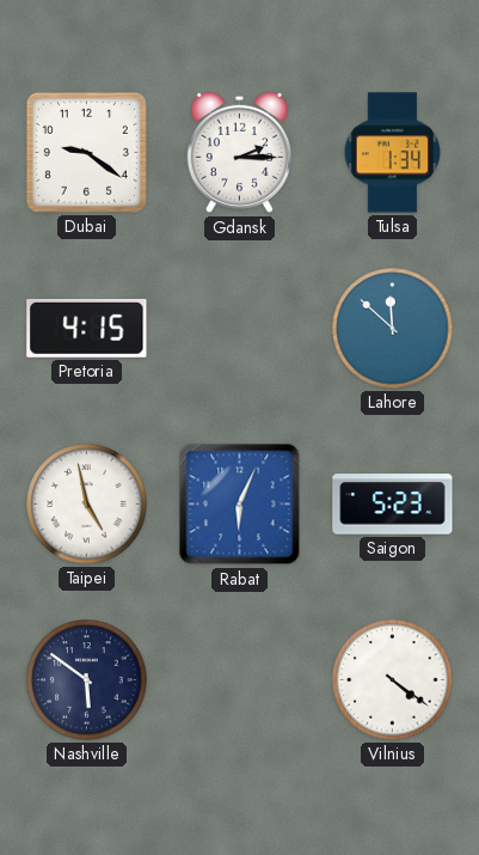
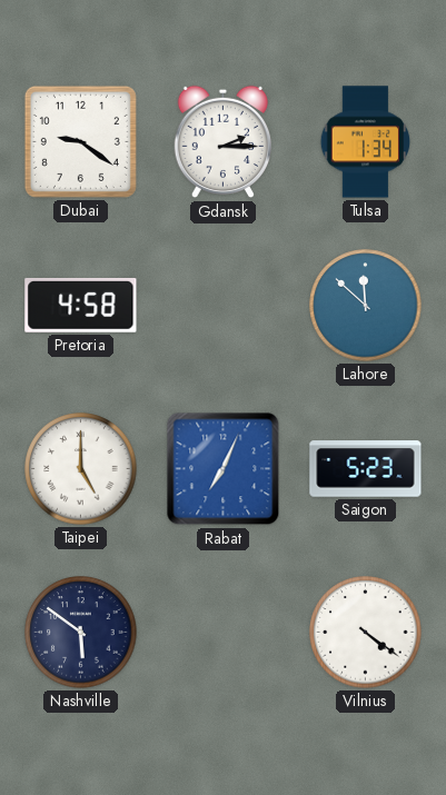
Pretoria: 4:15 -> 4:58
Taipei: 4:58 -> 5:00
Rabat: 6:04 -> 7:04
